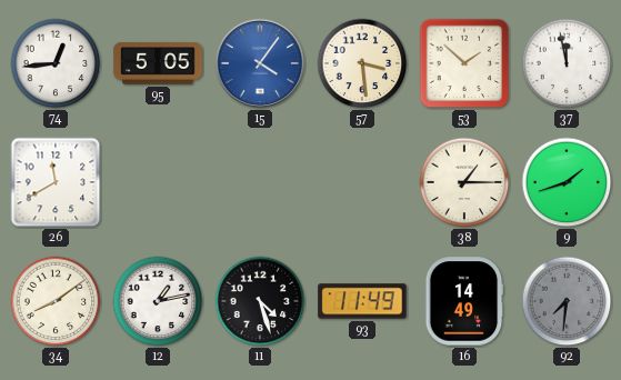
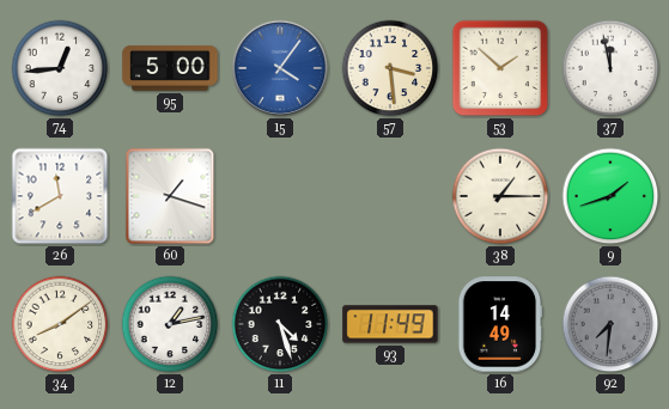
95: 5:05 -> 5:00
60: none -> 1:18
